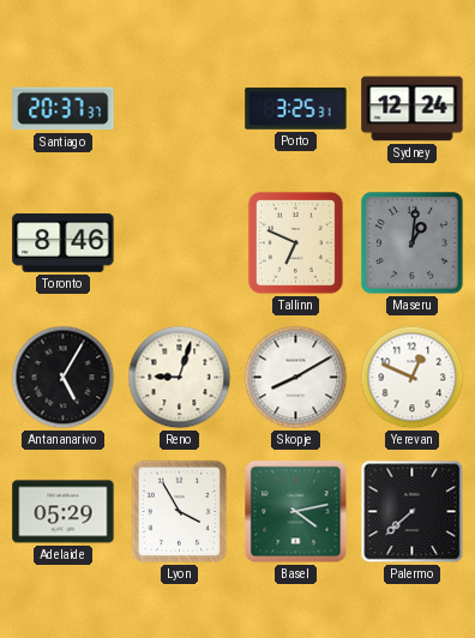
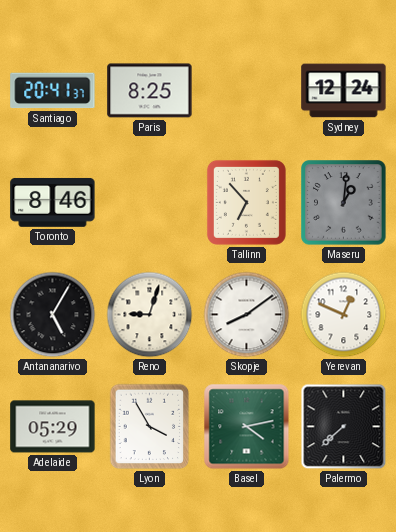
Santiago: 20:37 -> 20:41
Paris: none -> 8:25
Porto: 3:25 -> none
Tallinn: 6:49 -> 6:53
Skopje: 8:10 -> 8:09
